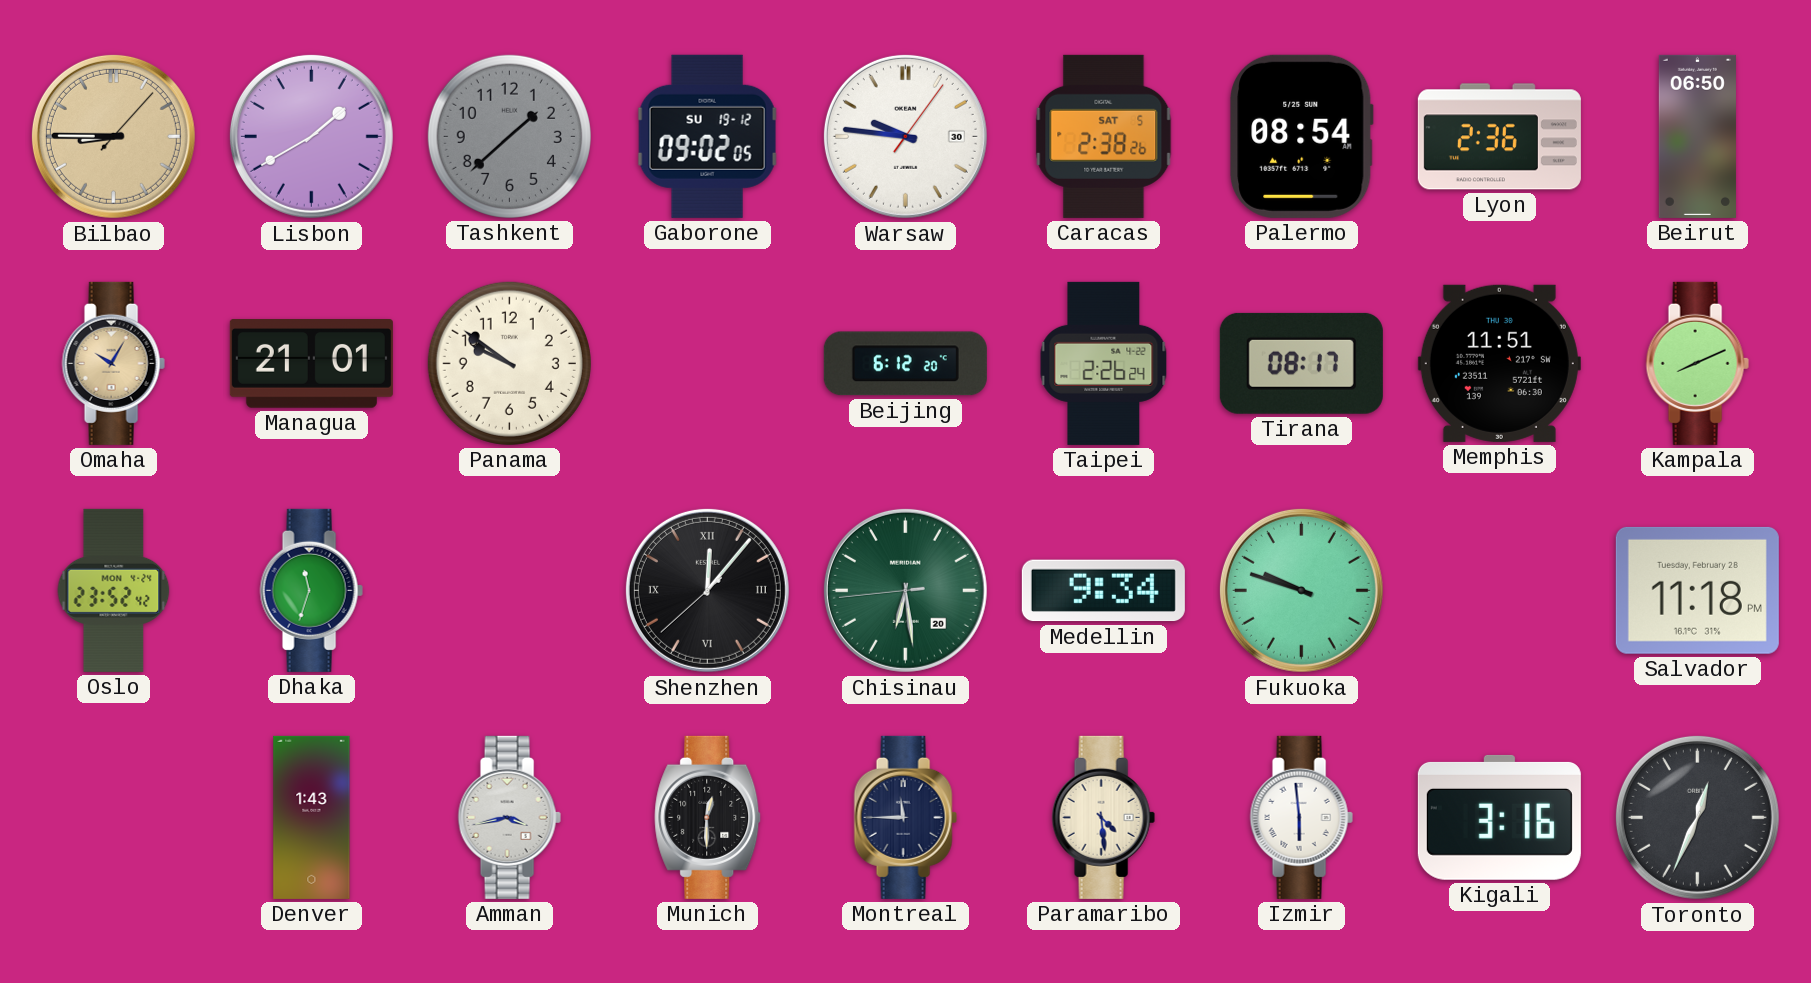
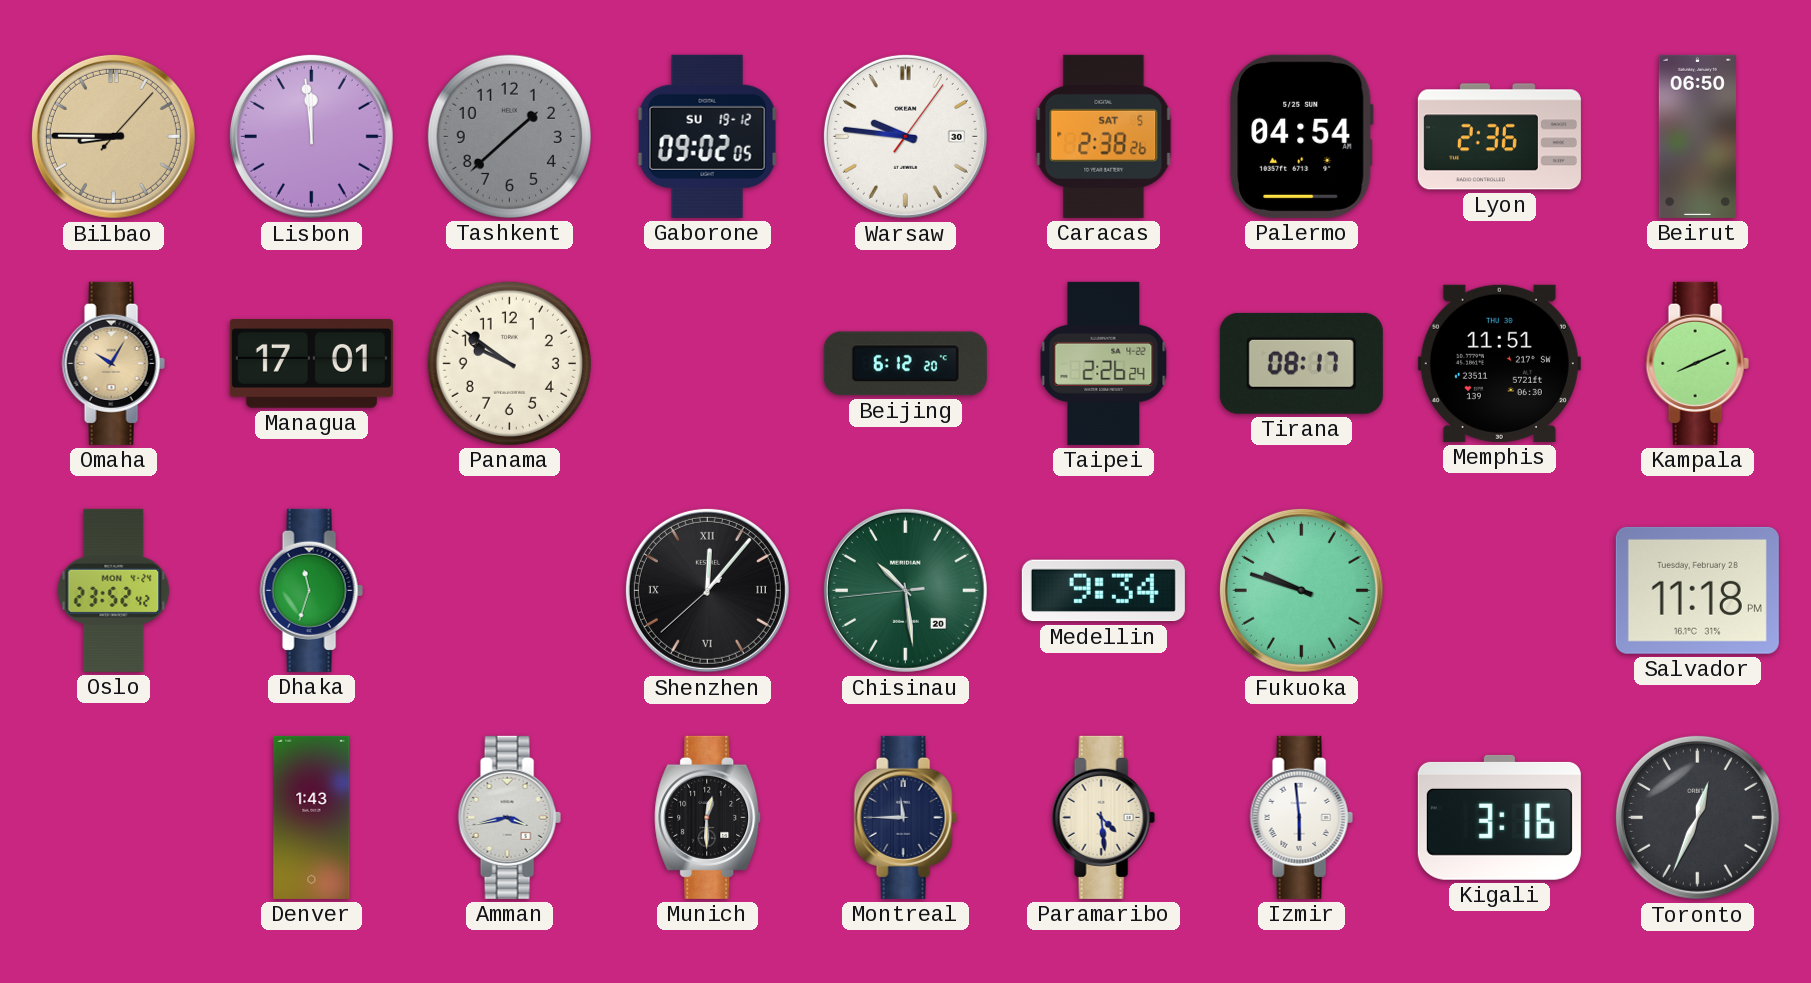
Lisbon: 1:40 -> 11:59
Palermo: 08:54 -> 04:54
Managua: 21:01 -> 17:01
Chisinau: 6:28 -> 10:28
